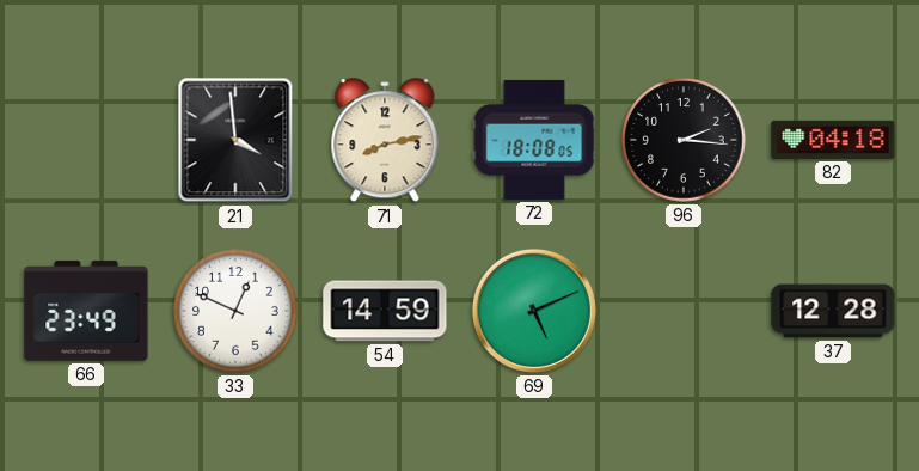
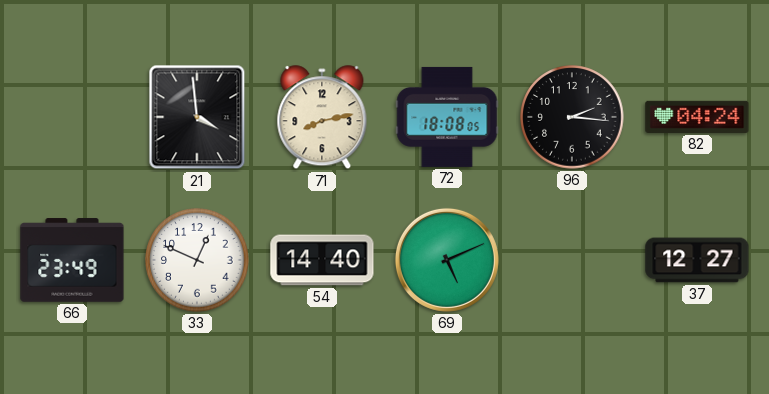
82: 04:18 -> 04:24
54: 14:59 -> 14:40
37: 12:28 -> 12:27
